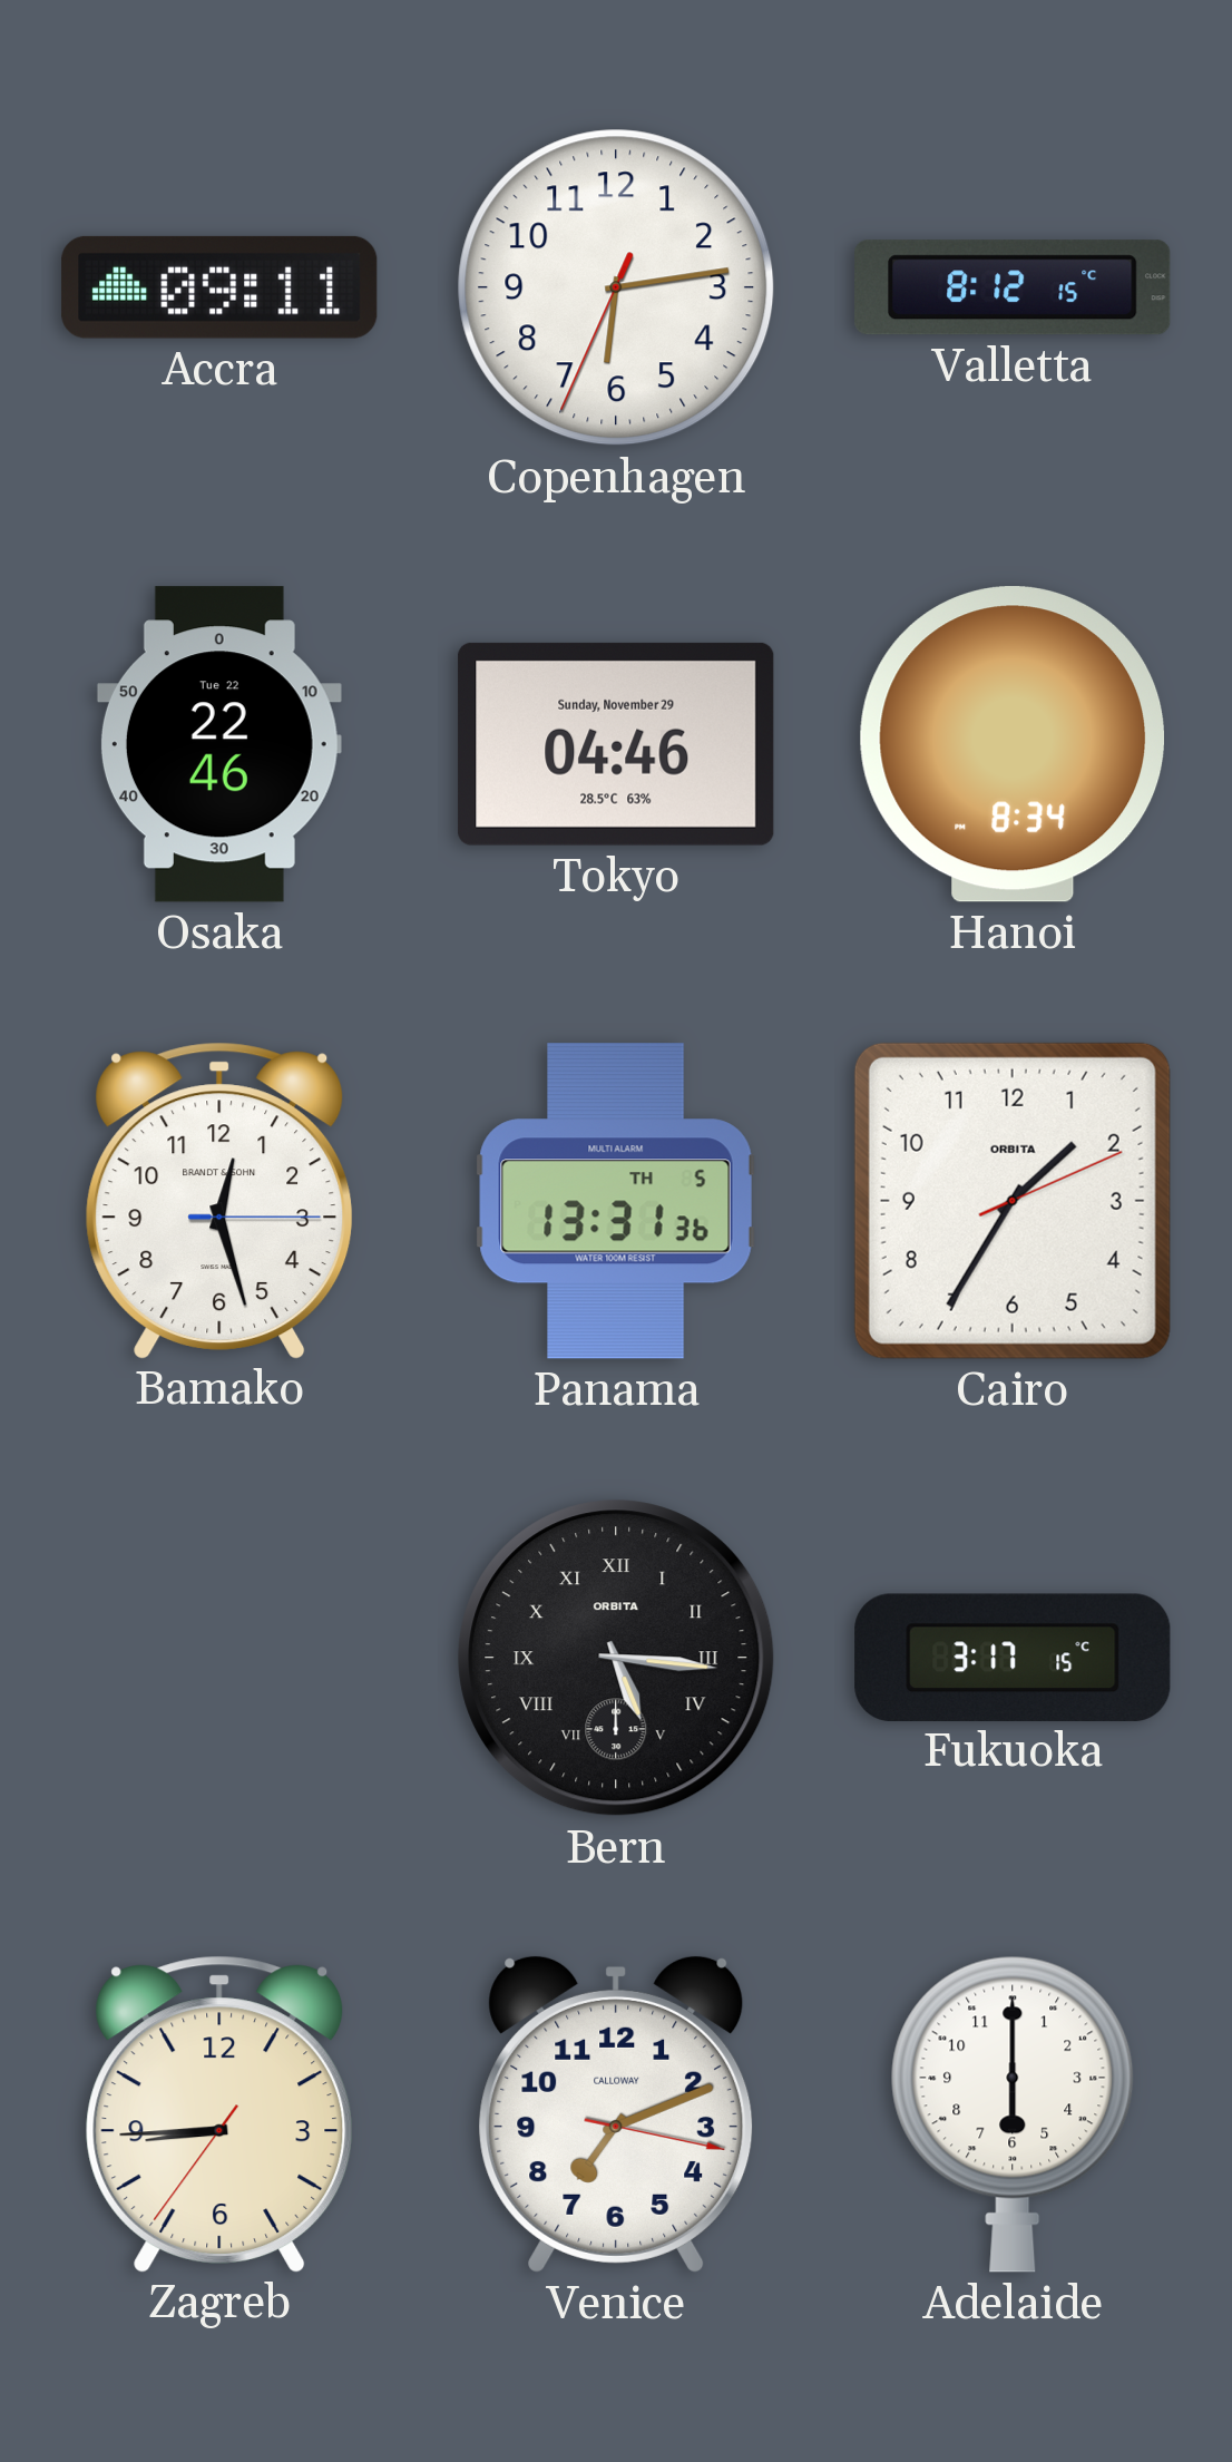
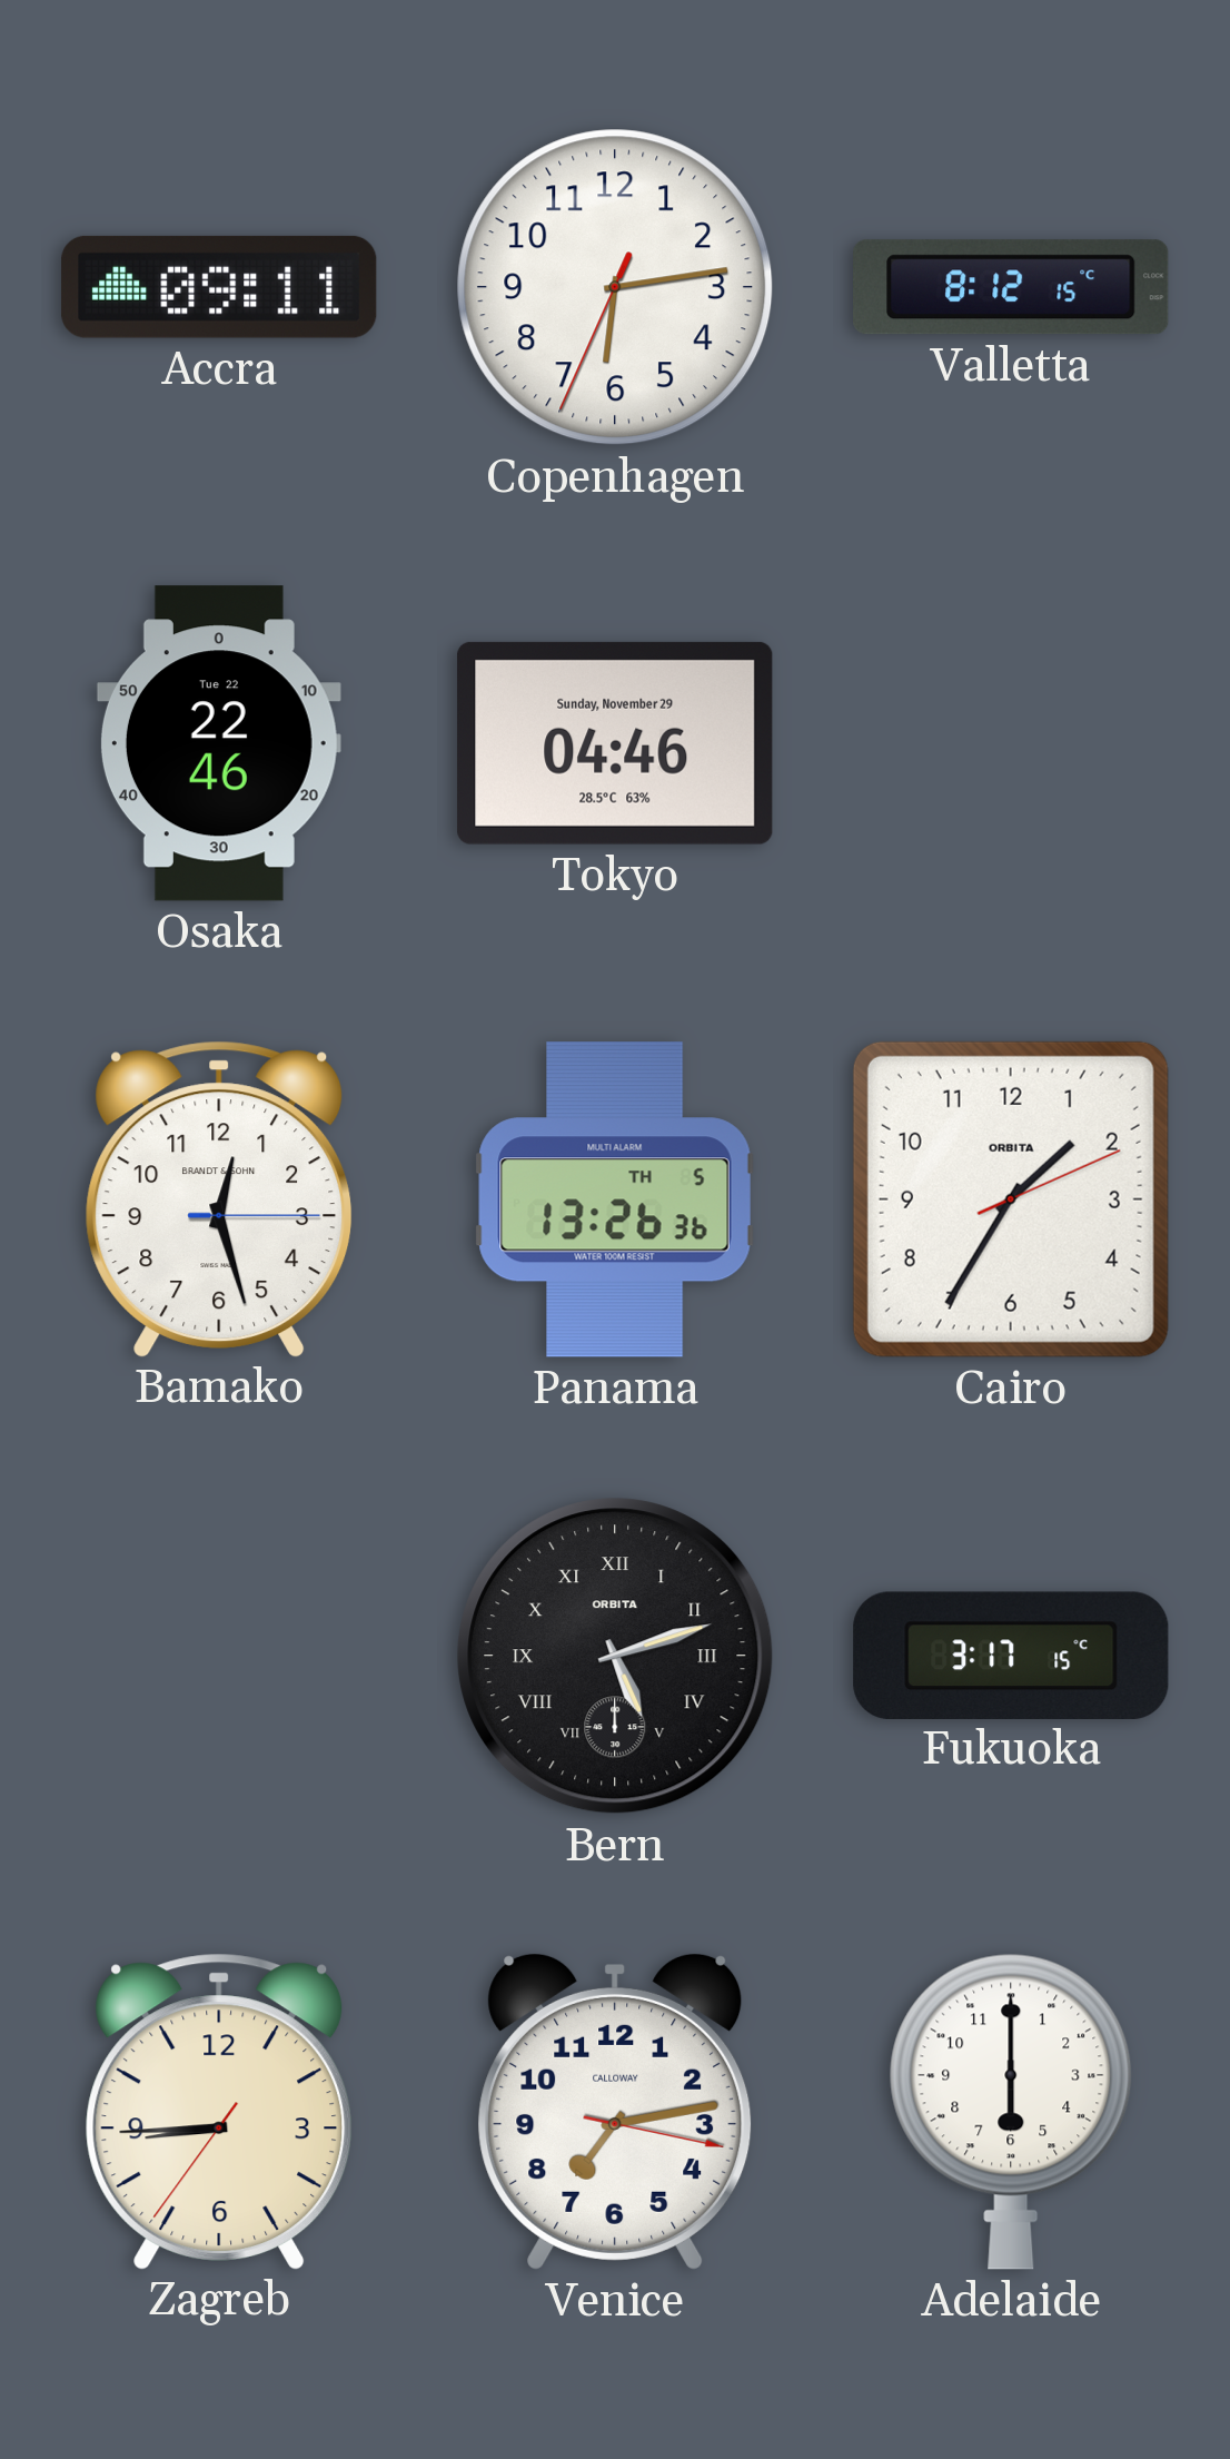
Hanoi: 8:34 -> none
Panama: 13:31 -> 13:26
Bern: 5:16 -> 5:12
Venice: 7:11 -> 7:13
